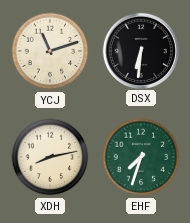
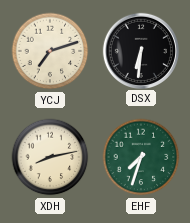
YCJ: 11:12 -> 7:12
